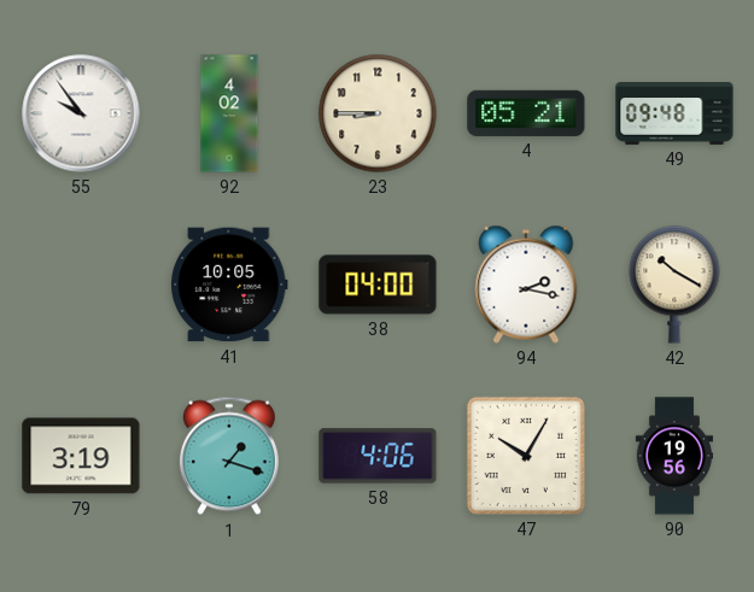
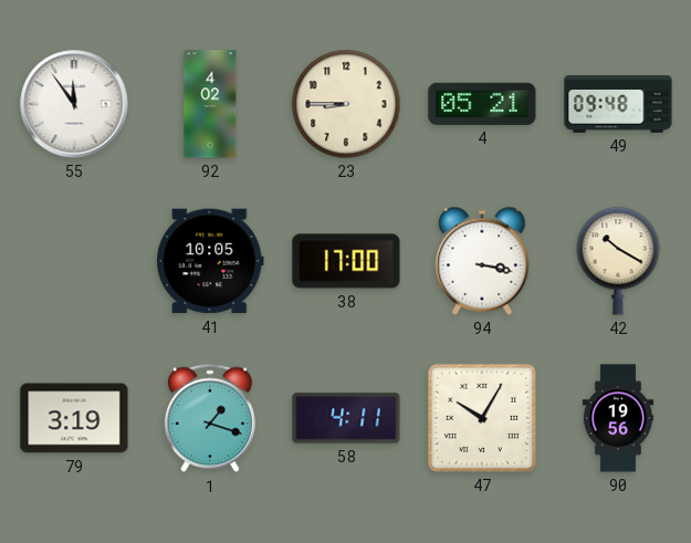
55: 9:54 -> 11:54
38: 04:00 -> 17:00
94: 2:17 -> 3:17
58: 4:06 -> 4:11
